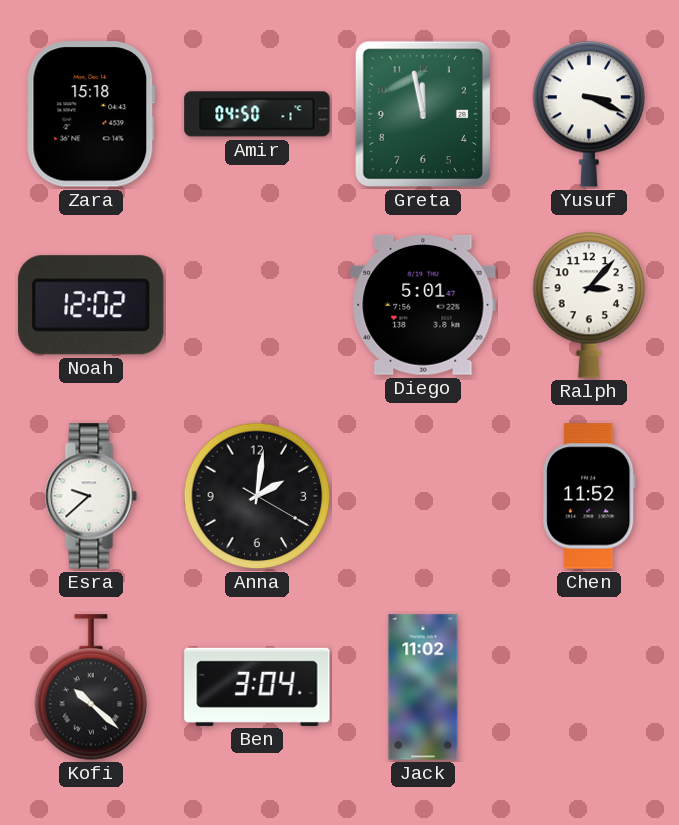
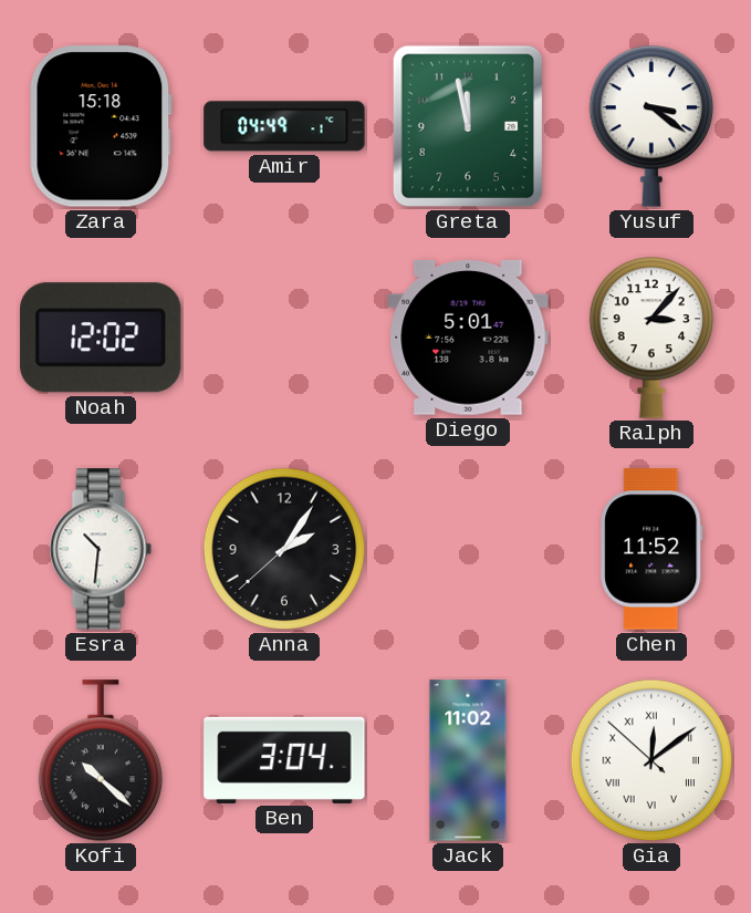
Amir: 04:50 -> 04:49
Yusuf: 3:19 -> 3:21
Esra: 9:38 -> 10:31
Anna: 2:01 -> 2:05
Gia: none -> 12:08
